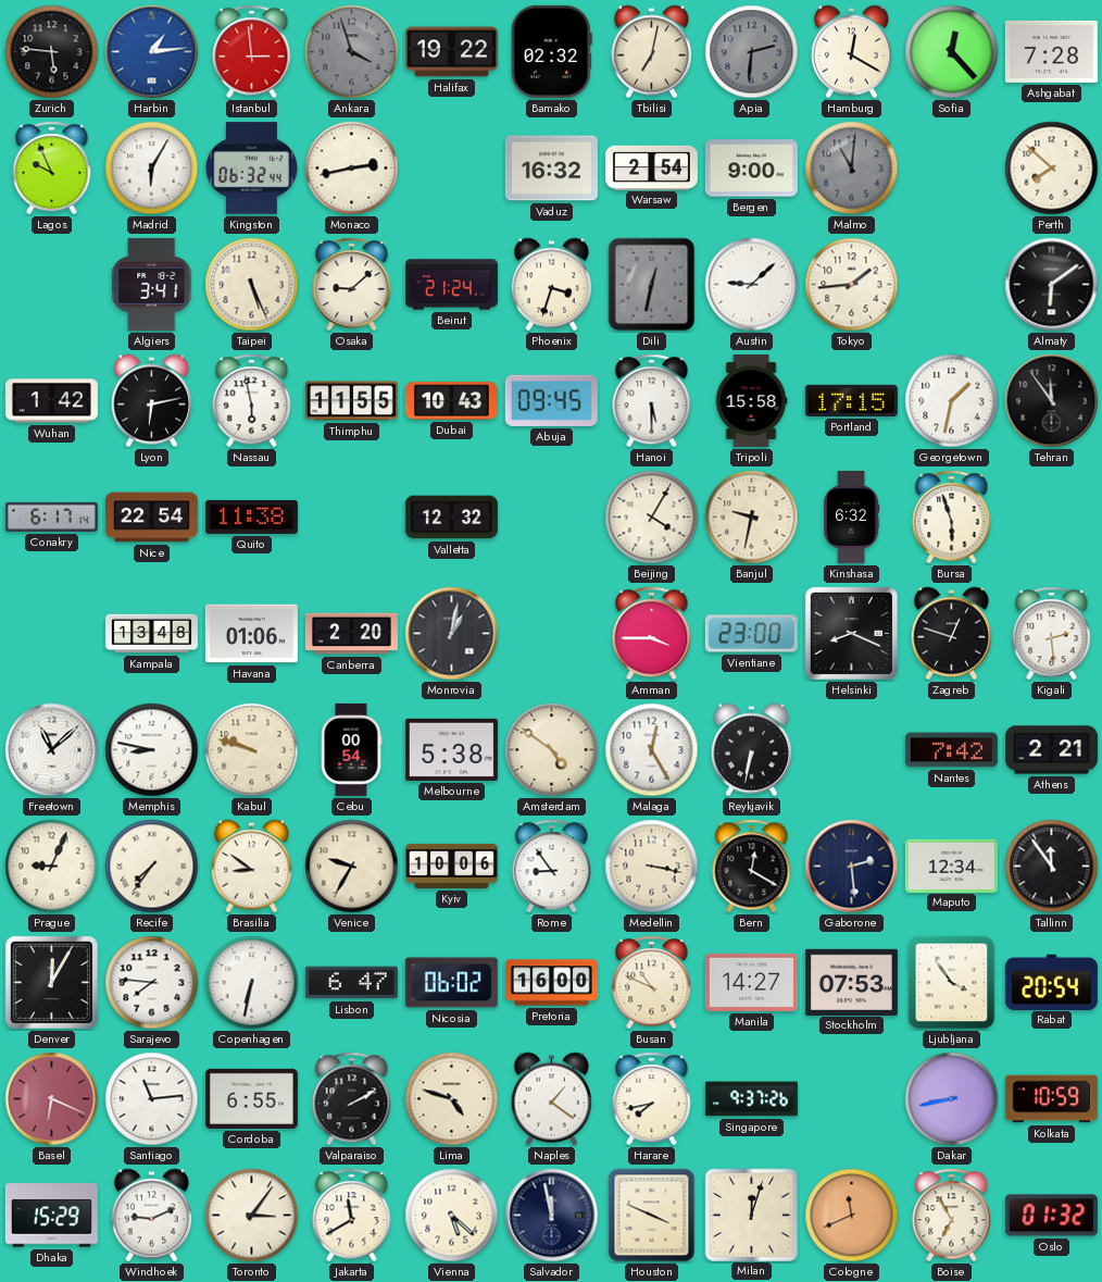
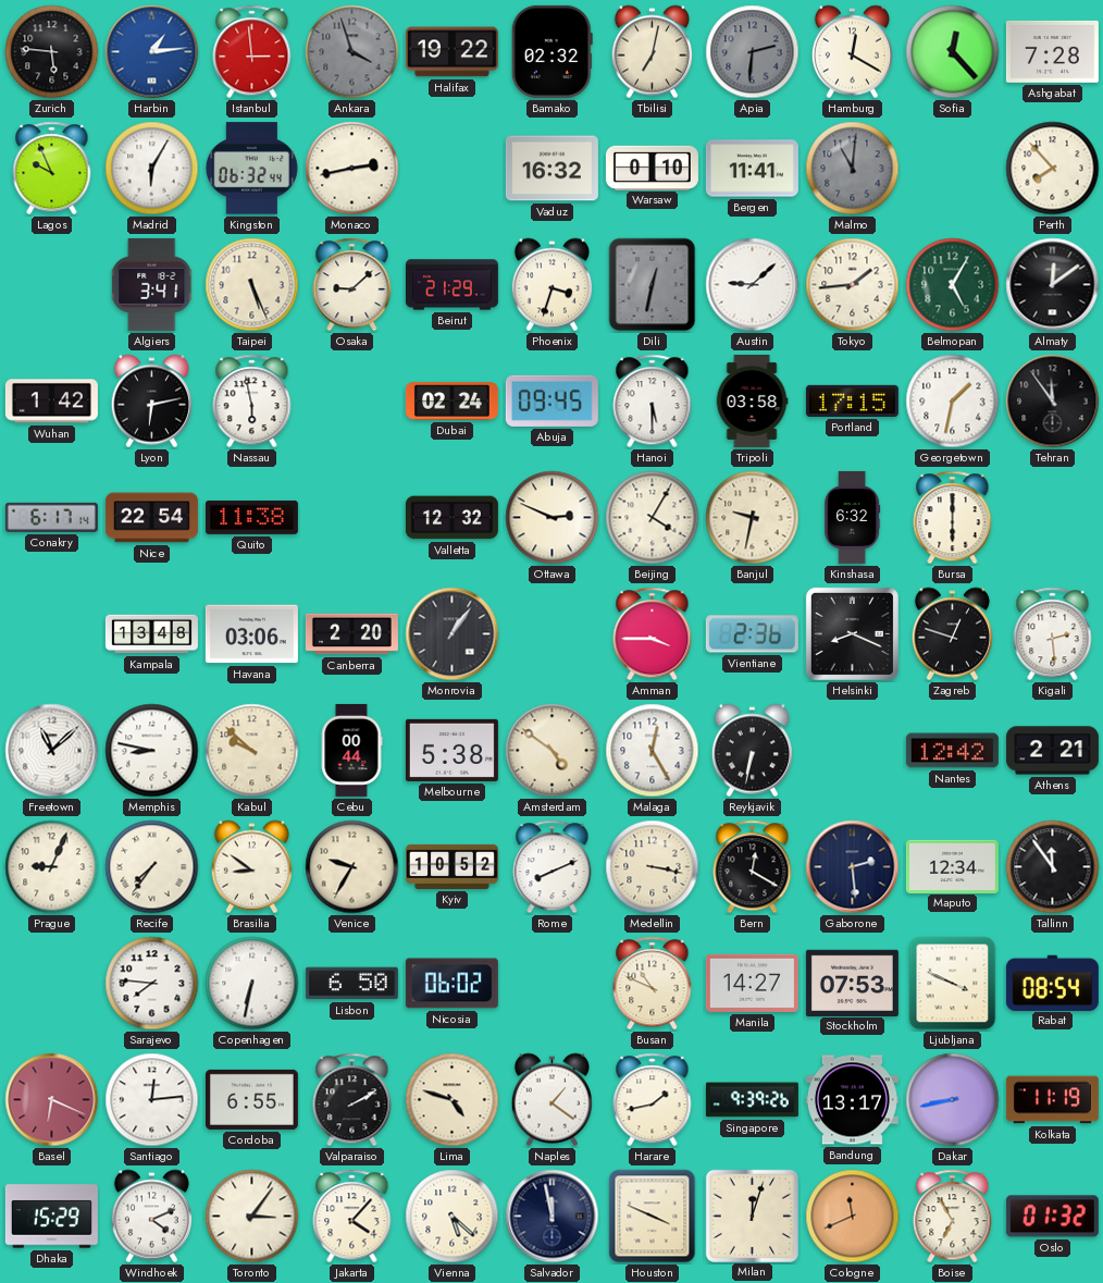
Warsaw: 2:54 -> 0:10
Bergen: 9:00 -> 11:41
Perth: 7:52 -> 7:53
Beirut: 21:24 -> 21:29
Belmopan: none -> 5:05
Almaty: 6:09 -> 12:09
Thimphu: 11:55 -> none
Dubai: 10:43 -> 02:24
Tripoli: 15:58 -> 03:58
Ottawa: none -> 2:49
Bursa: 5:57 -> 6:00
Havana: 01:06 -> 03:06
Monrovia: 1:02 -> 1:06
Vientiane: 23:00 -> 2:36
Kabul: 9:48 -> 9:52
Cebu: 00:54 -> 00:44
Nantes: 7:42 -> 12:42
Kyiv: 10:06 -> 10:52
Rome: 8:54 -> 8:11
Denver: 12:05 -> none
Lisbon: 6:47 -> 6:50
Pretoria: 16:00 -> none
Ljubljana: 3:54 -> 3:49
Rabat: 20:54 -> 08:54
Santiago: 11:14 -> 12:14
Harare: 7:43 -> 1:43
Singapore: 9:37 -> 9:39
Bandung: none -> 13:17
Kolkata: 10:59 -> 11:19
Windhoek: 9:11 -> 4:11
Jakarta: 11:40 -> 4:07
